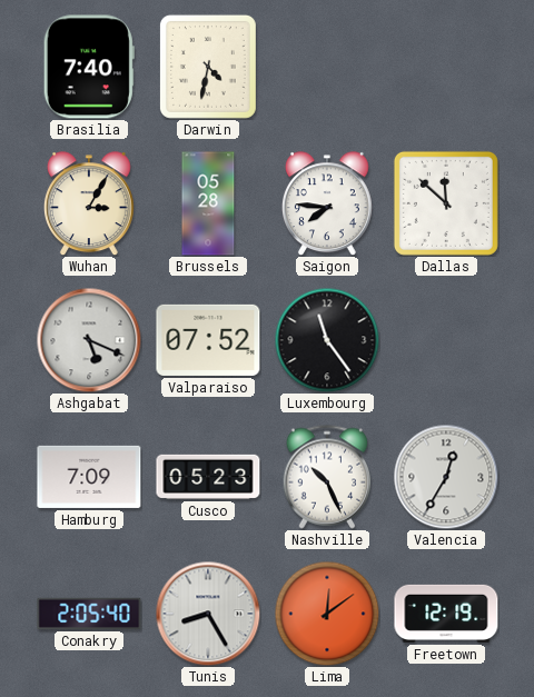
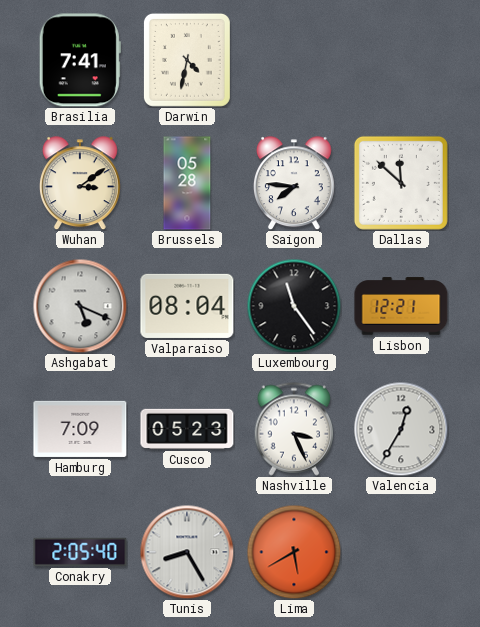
Brasilia: 7:40 -> 7:41
Wuhan: 3:05 -> 3:09
Valparaiso: 07:52 -> 08:04
Lisbon: none -> 12:21
Nashville: 10:26 -> 3:26
Lima: 12:09 -> 5:40
Freetown: 12:19 -> none
